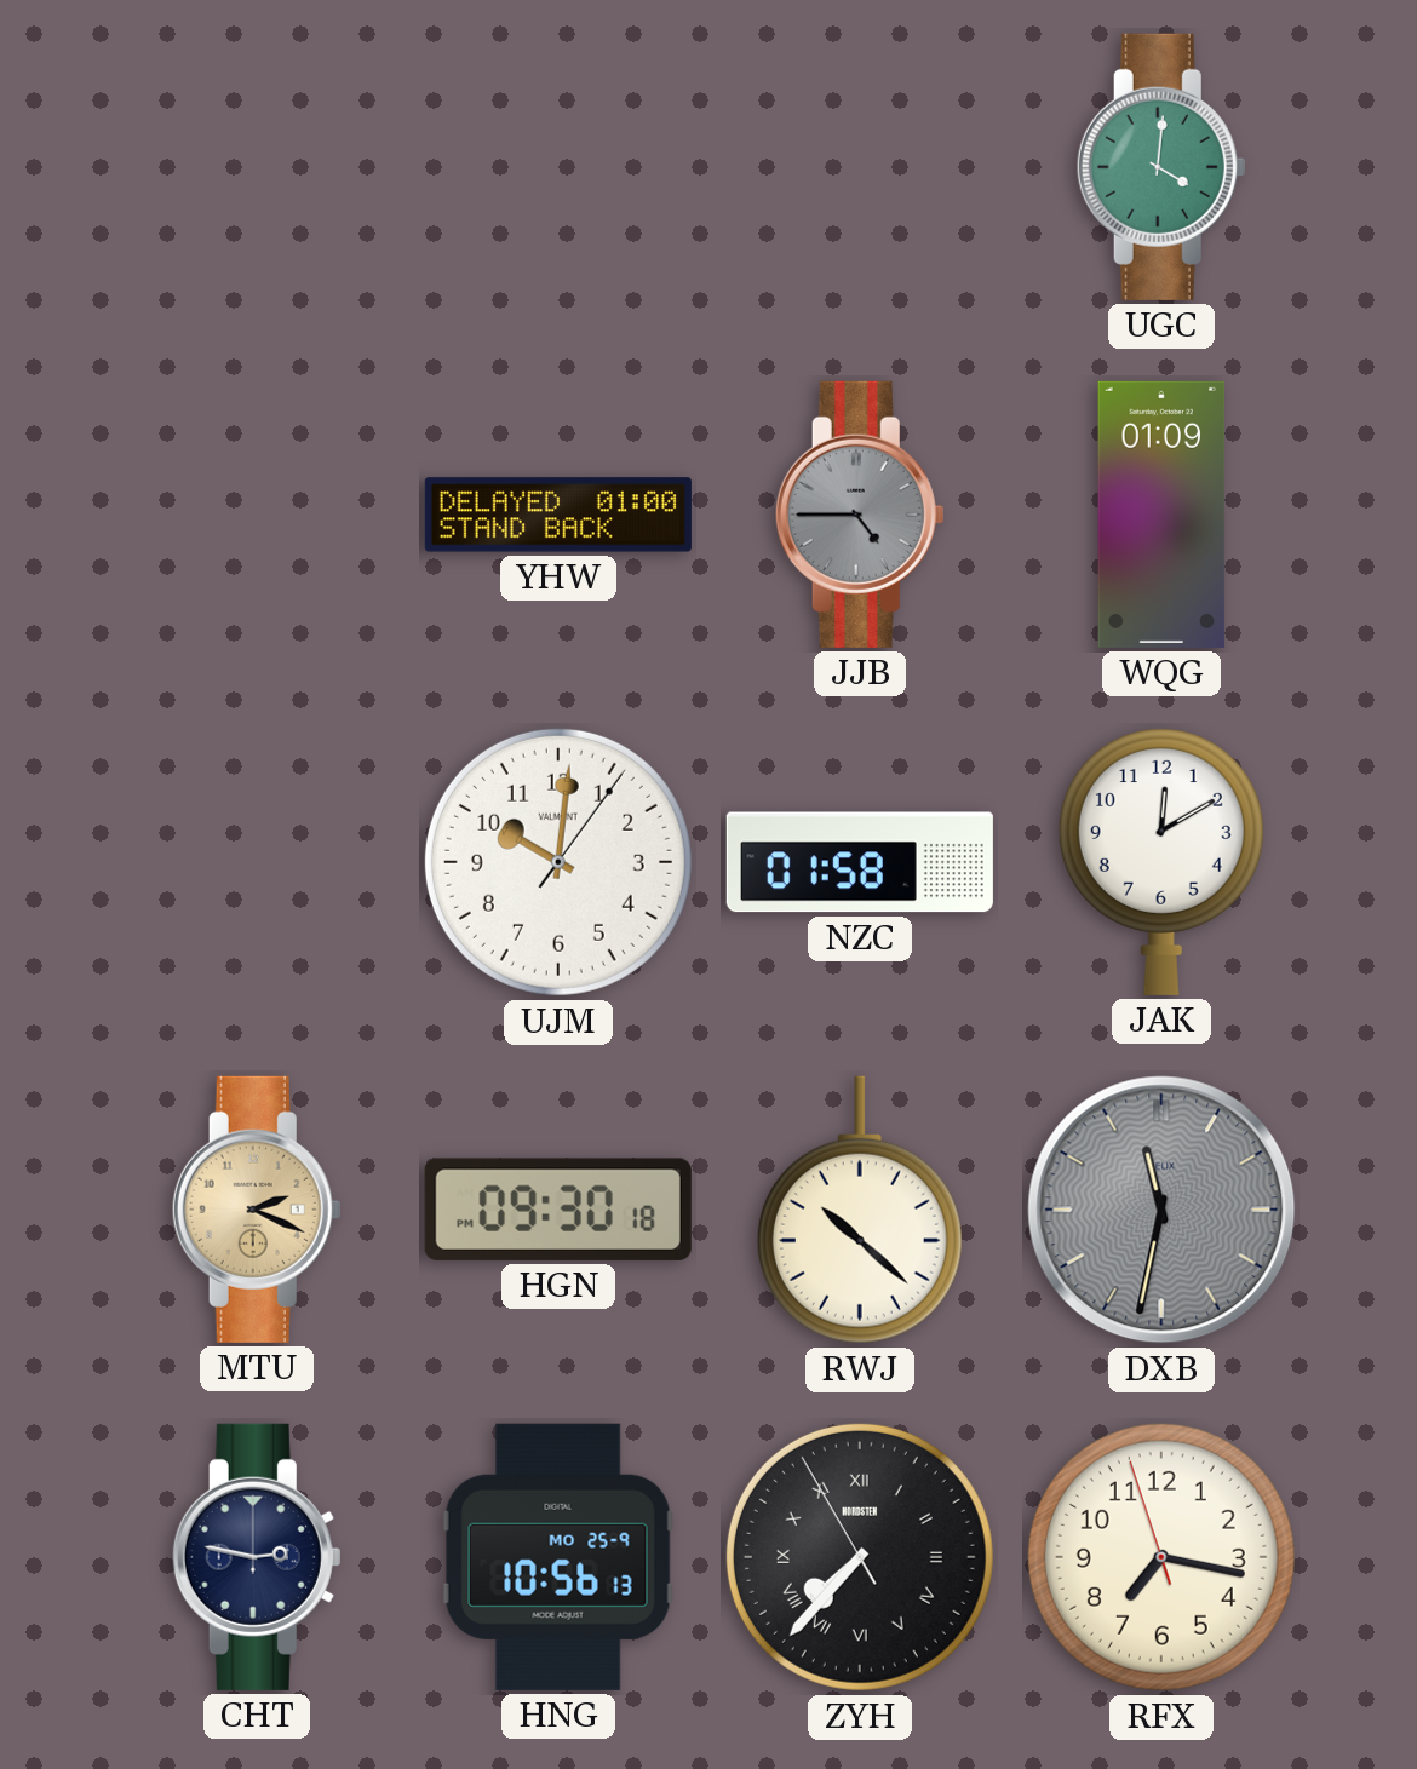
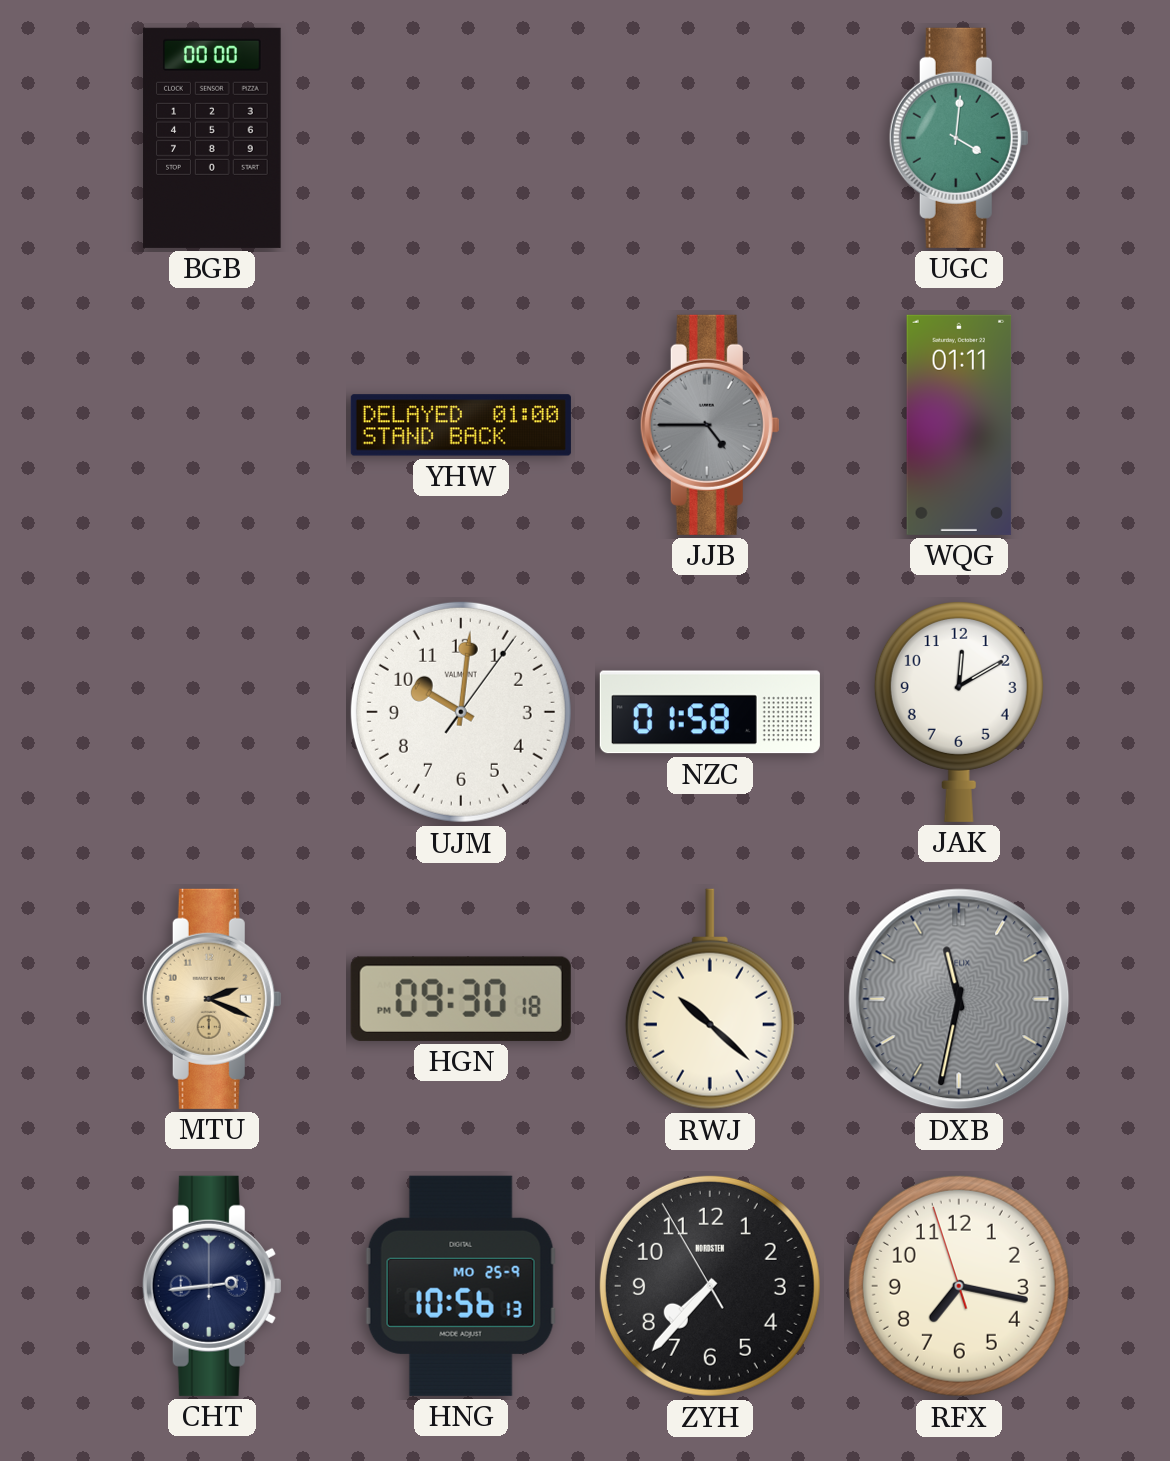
BGB: none -> 00:00
WQG: 01:09 -> 01:11
CHT: 2:47 -> 2:44
ZYH numerals: Roman -> Arabic
